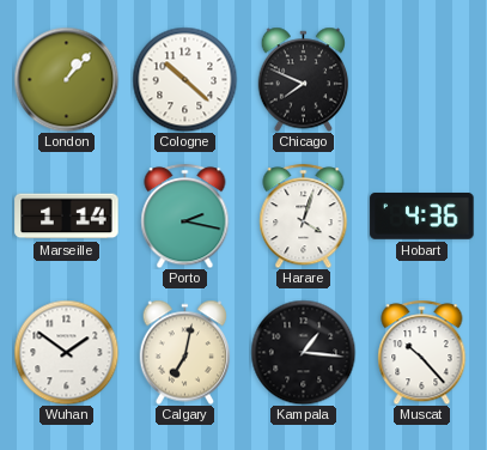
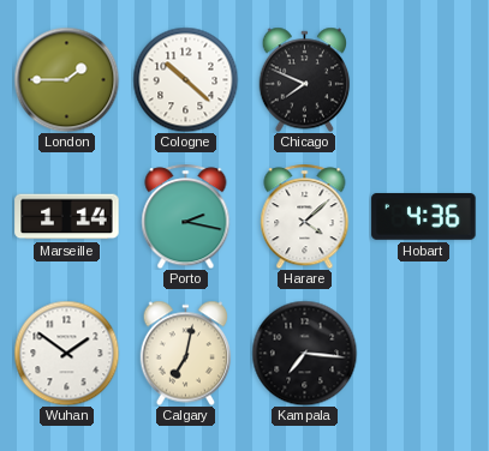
London: 1:07 -> 1:45
Harare: 4:03 -> 4:08
Kampala: 1:16 -> 7:16
Muscat: 10:23 -> none
